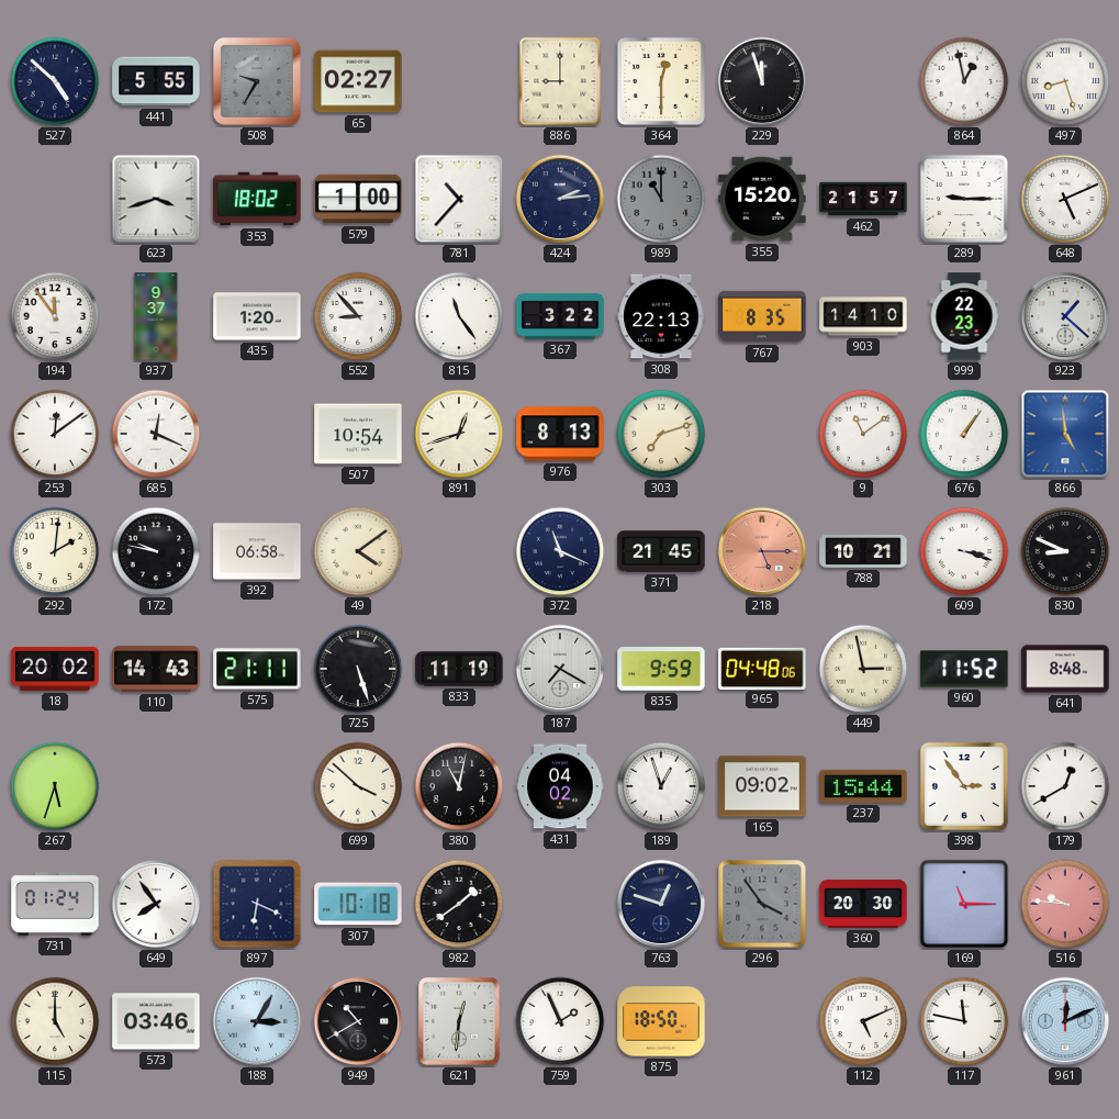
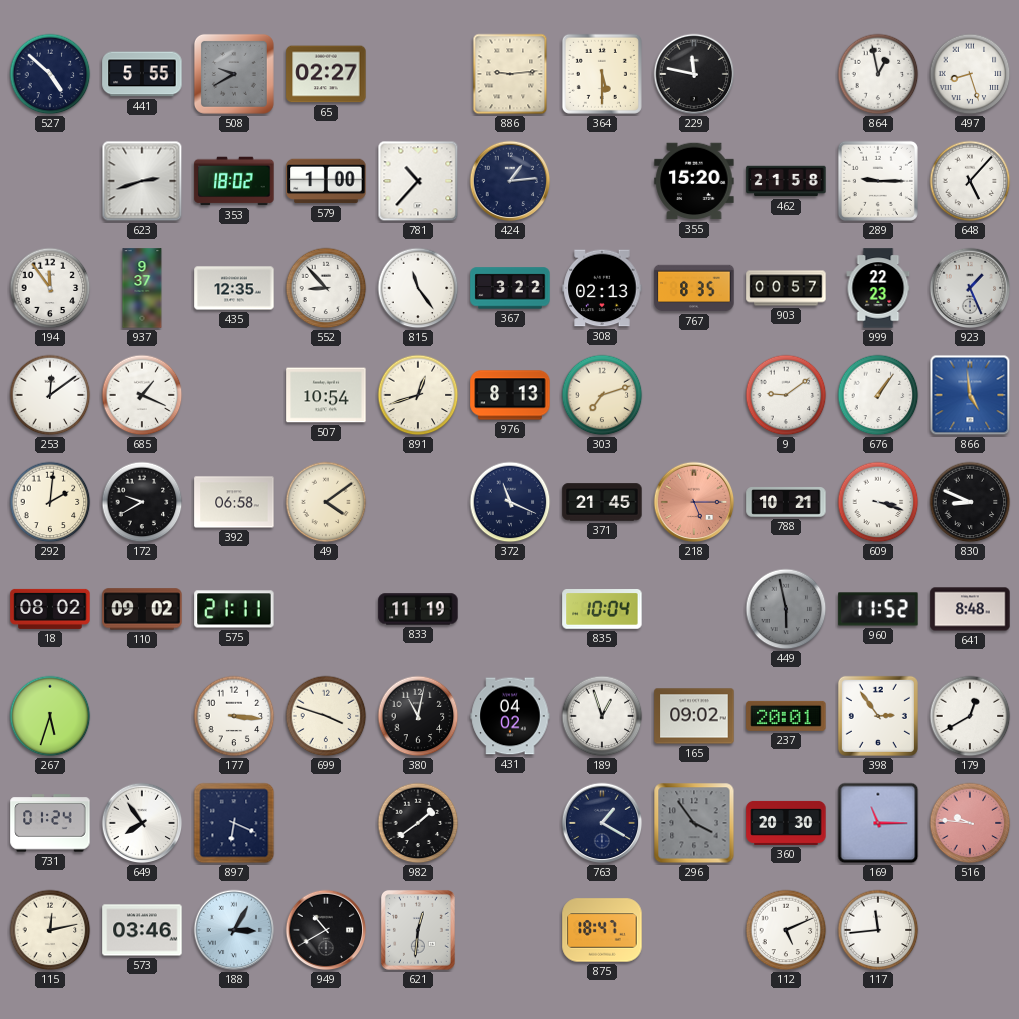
508: 9:35 -> 9:40
886: 9:00 -> 9:14
364: 12:30 -> 5:30
229: 11:57 -> 11:47
623: 3:42 -> 2:42
424: 2:14 -> 1:14
989: 11:00 -> none
462: 21:57 -> 21:58
648: 5:11 -> 5:07
435: 1:20 -> 12:35
308: 22:13 -> 02:13
903: 14:10 -> 00:57
923: 1:22 -> 1:26
685: 12:19 -> 1:19
9: 11:09 -> 9:09
172: 9:47 -> 9:40
18: 20:02 -> 08:02
110: 14:43 -> 09:02
725: 5:27 -> none
187: 7:20 -> none
835: 9:59 -> 10:04
965: 04:48 -> none
449: 2:58 -> 5:58
449 dial: cream -> grey
177: none -> 3:16
699: 3:52 -> 3:48
237: 15:44 -> 20:01
307: 10:18 -> none
763: 12:48 -> 1:20
115: 5:00 -> 12:13
759: 1:56 -> none
875: 18:50 -> 18:47
117: 11:47 -> 11:44
961: 12:11 -> none
